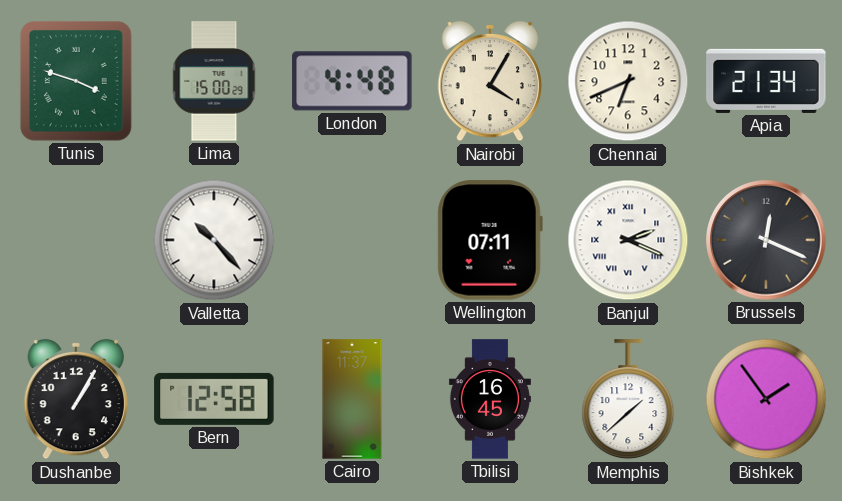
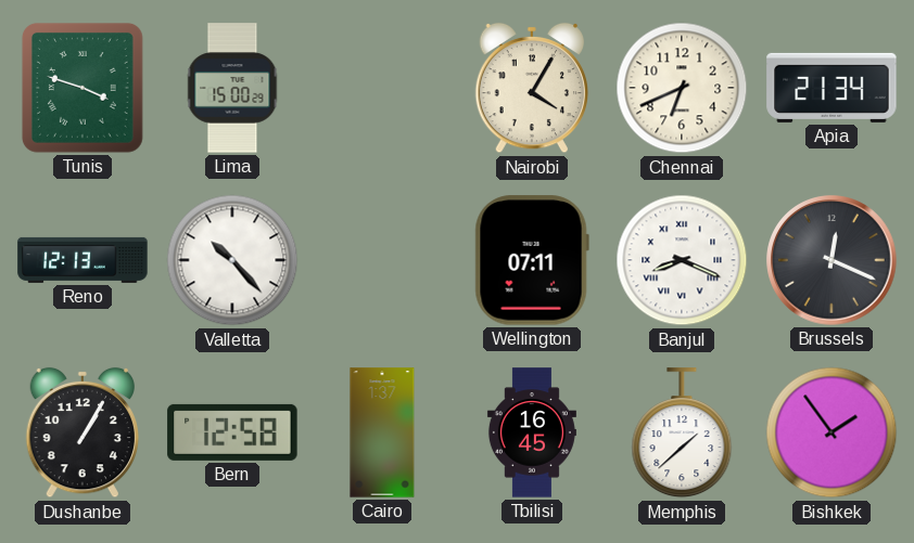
London: 4:48 -> none
Reno: none -> 12:13
Banjul: 2:19 -> 8:19
Cairo: 11:37 -> 1:37
